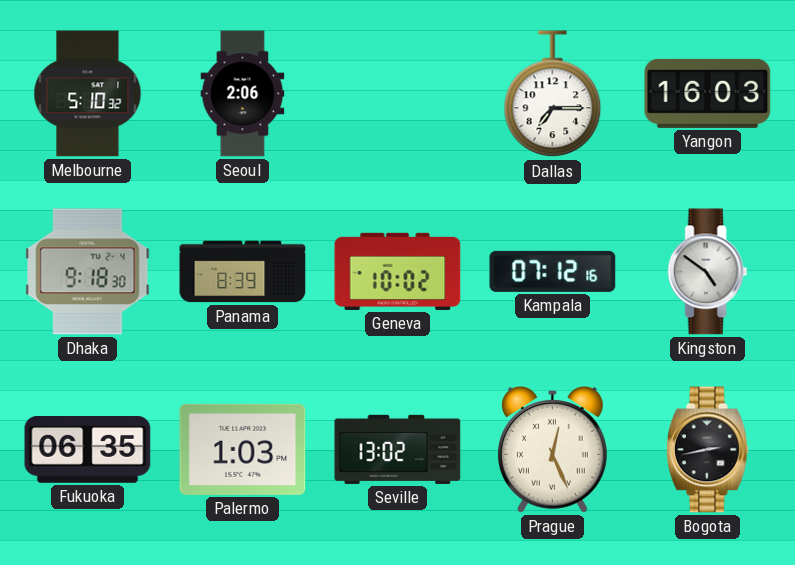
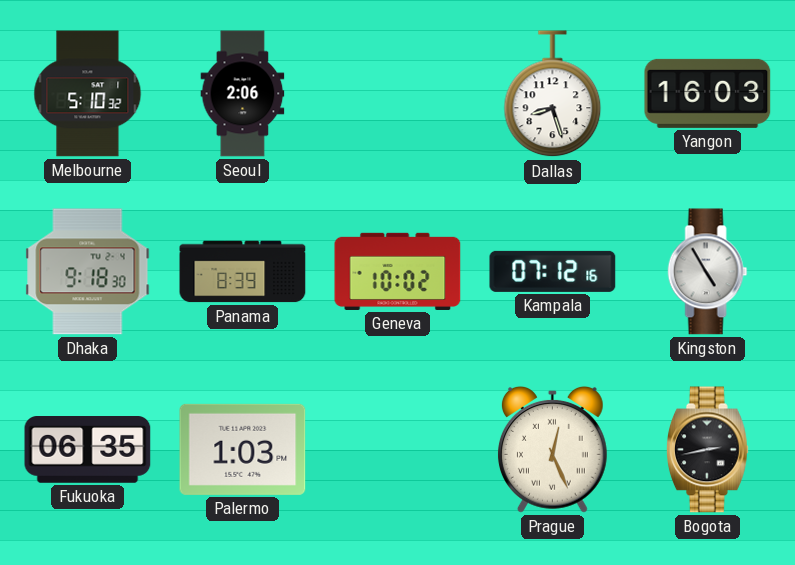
Dallas: 7:15 -> 8:27
Kingston: 4:51 -> 4:55
Seville: 13:02 -> none
